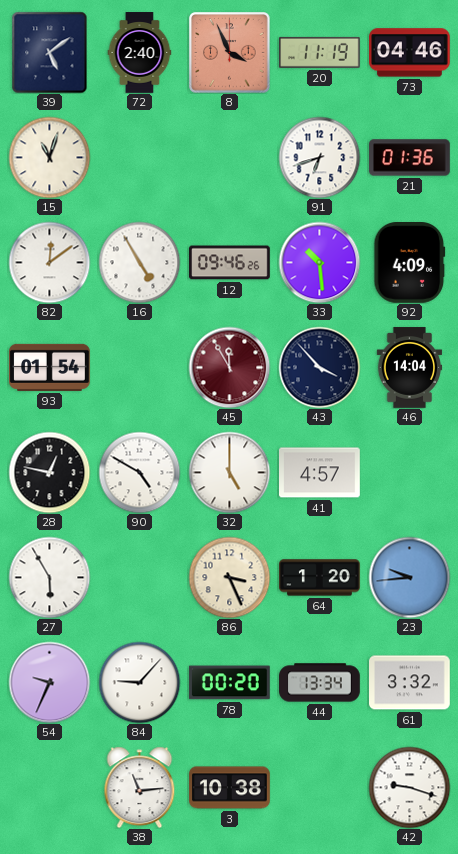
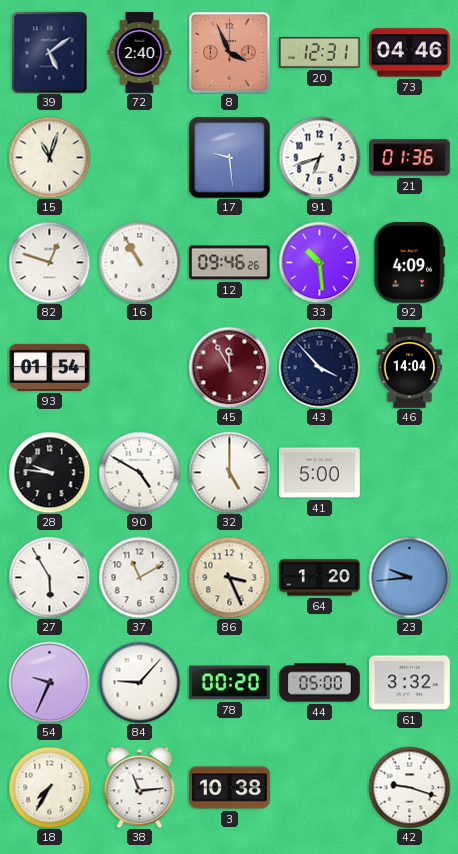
20: 11:19 -> 12:31
17: none -> 9:29
82: 12:09 -> 12:48
16: 4:55 -> 10:55
28: 12:47 -> 9:46
41: 4:57 -> 5:00
37: none -> 11:10
44: 13:34 -> 05:00
18: none -> 7:35
